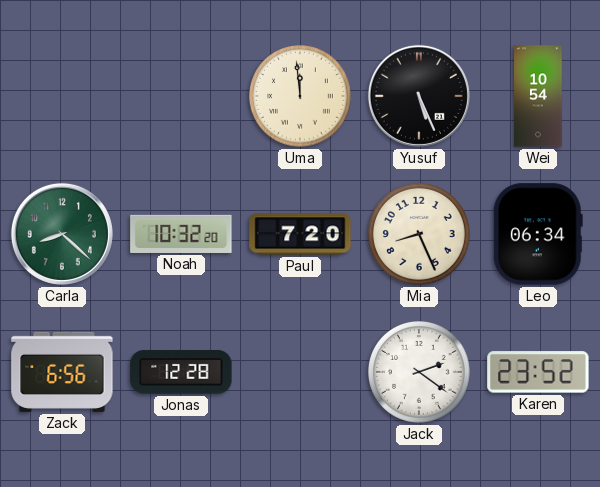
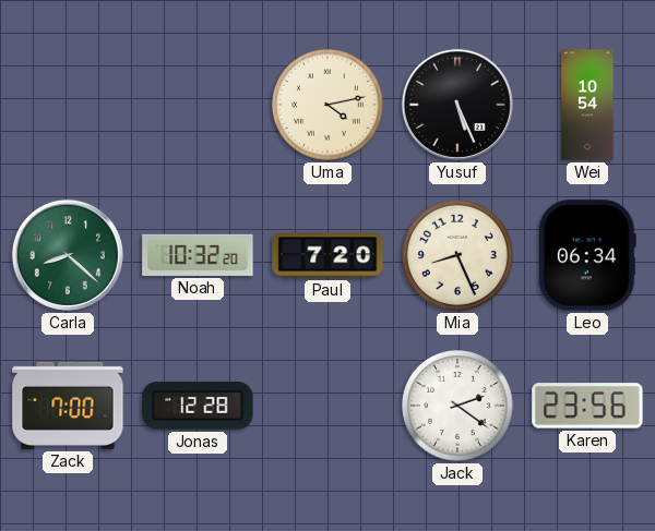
Uma: 11:59 -> 4:13
Zack: 6:56 -> 7:00
Karen: 23:52 -> 23:56
